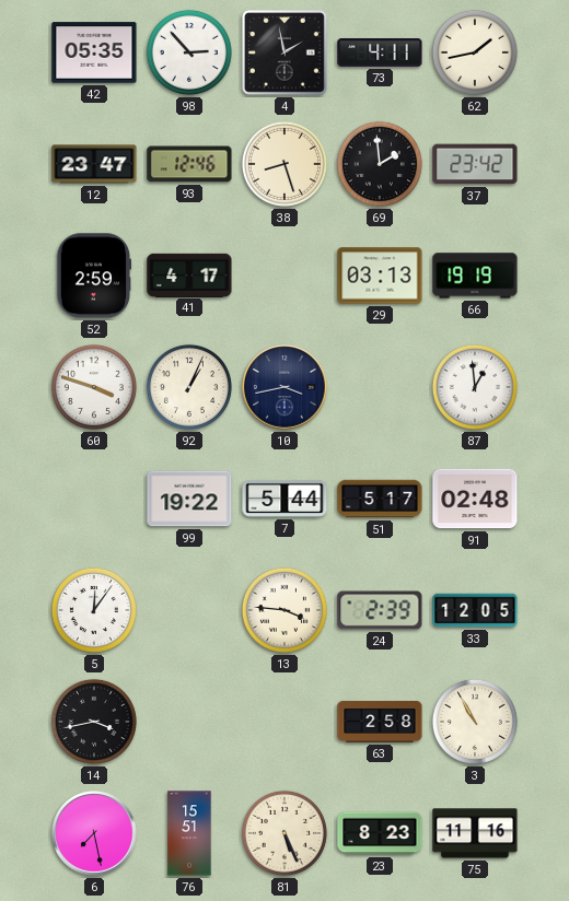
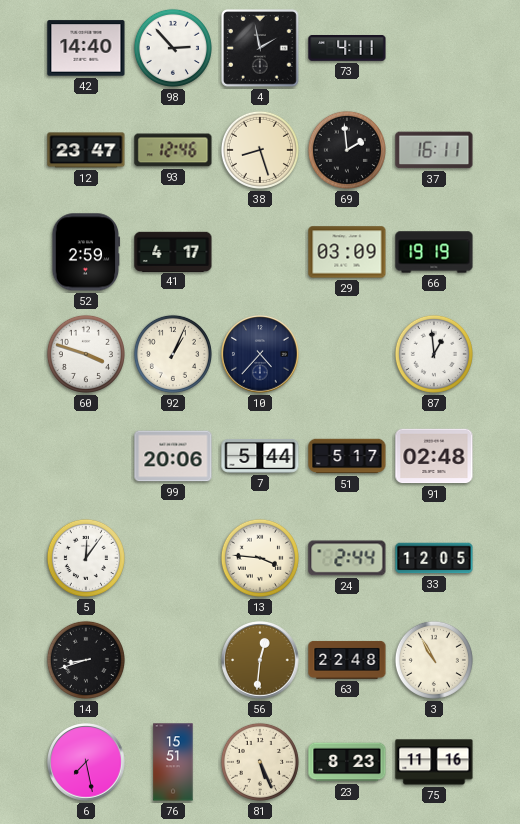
42: 05:35 -> 14:40
62: 1:43 -> none
37: 23:42 -> 16:11
29: 03:13 -> 03:09
10: 3:43 -> 4:37
99: 19:22 -> 20:06
24: 2:39 -> 2:44
14: 3:43 -> 8:42
56: none -> 12:31
63: 2:58 -> 22:48
